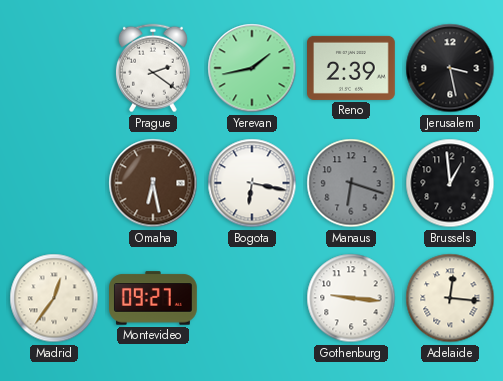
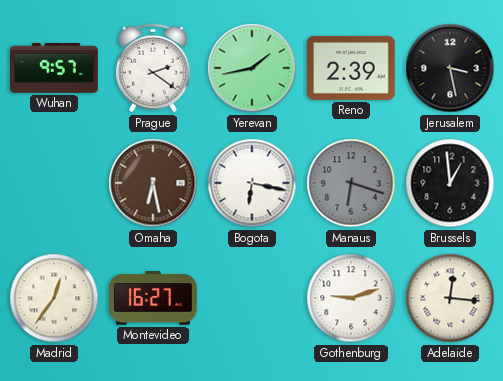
Wuhan: none -> 9:57
Montevideo: 09:27 -> 16:27
Gothenburg: 9:16 -> 9:12
